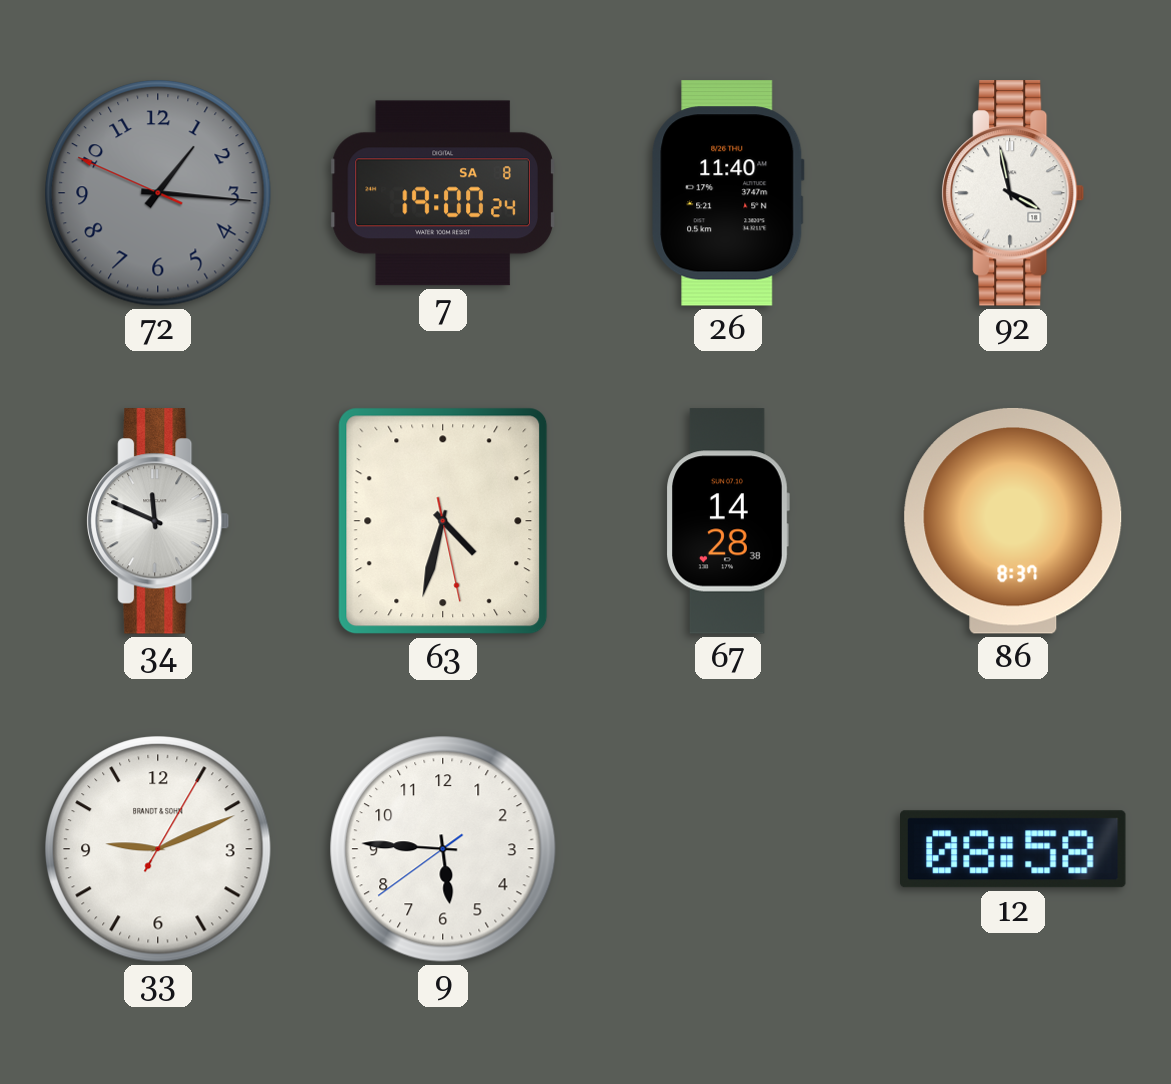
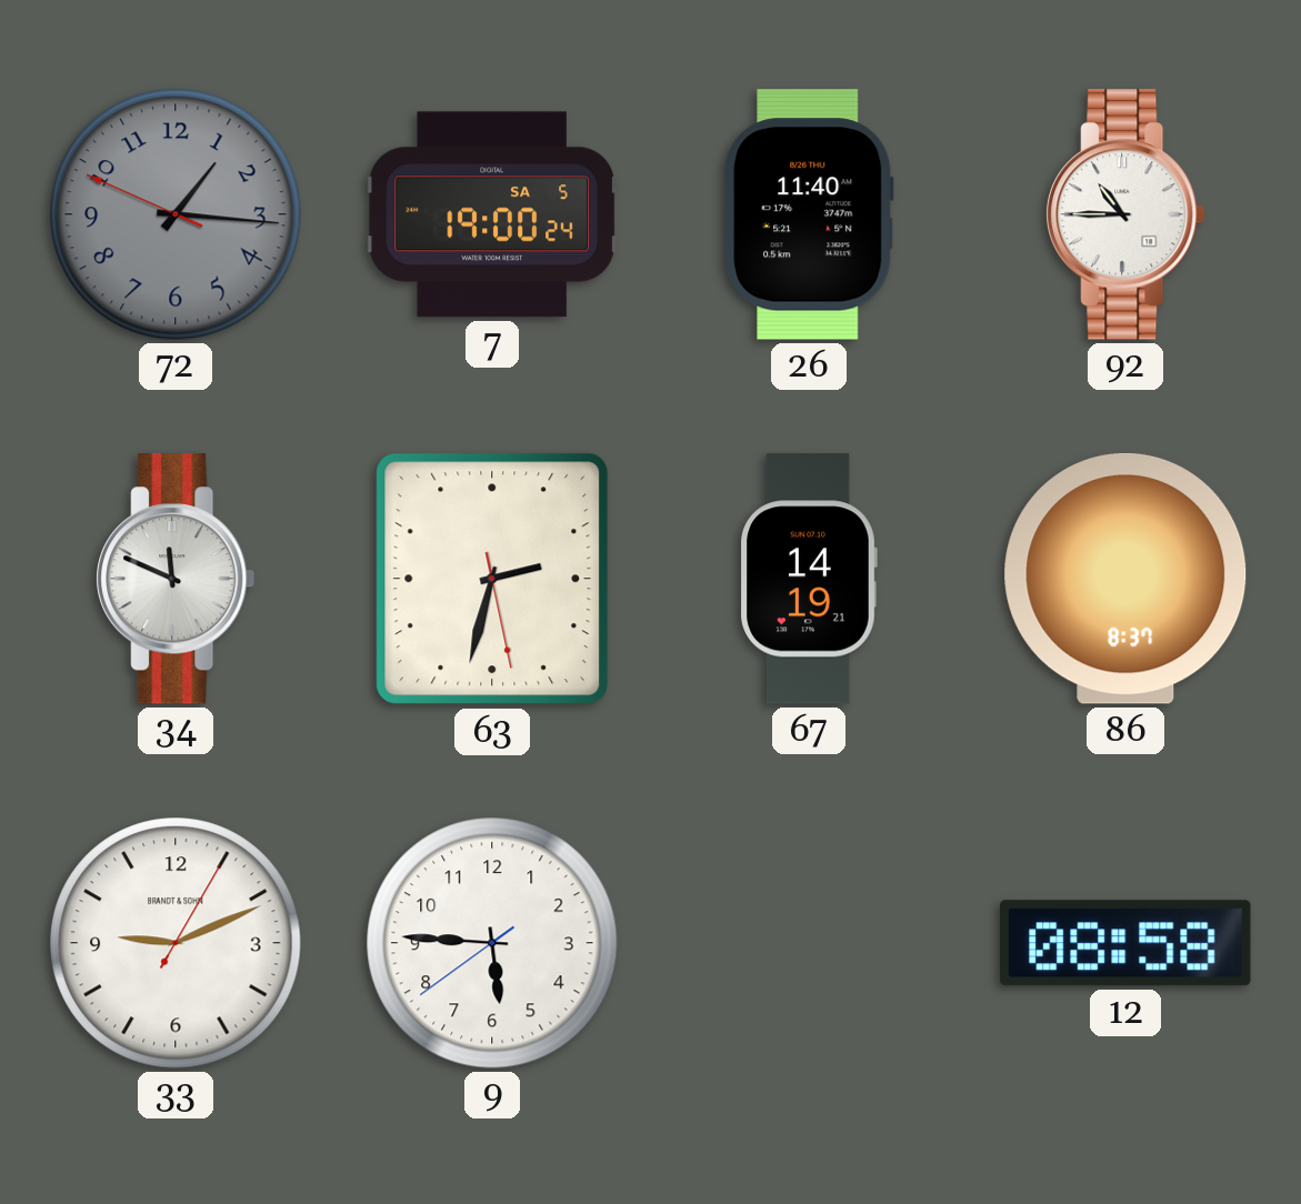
7 date: SA 8 -> SA 5
92: 3:58 -> 10:45
63: 4:32 -> 2:32
67: 14:28 -> 14:19
